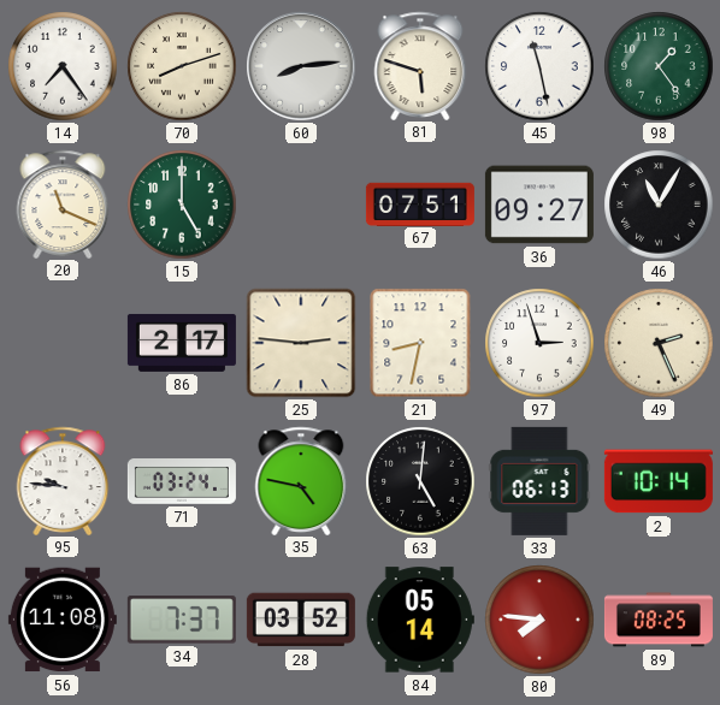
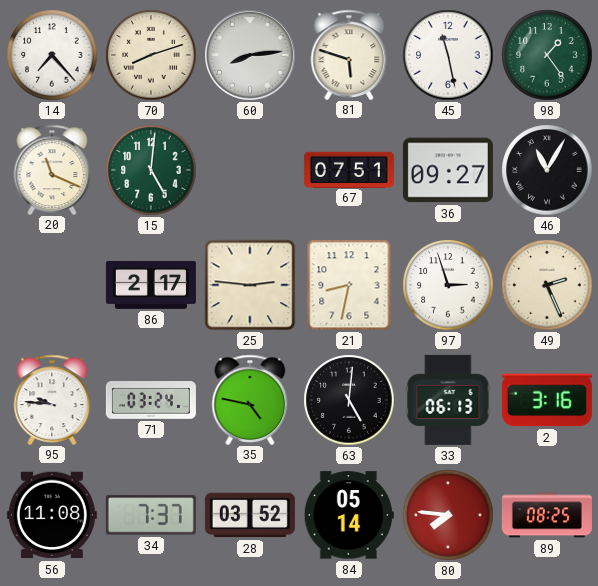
14: 7:24 -> 7:23
15: 5:00 -> 5:01
2: 10:14 -> 3:16
